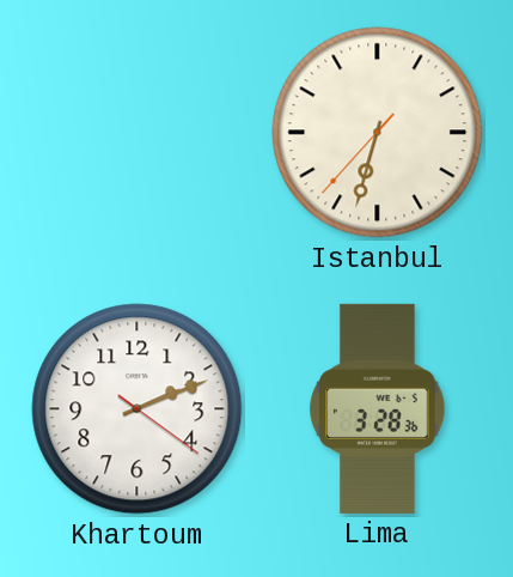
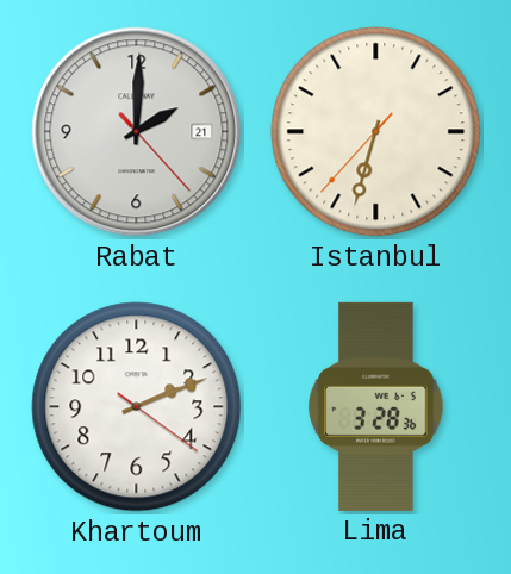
Rabat: none -> 2:00
